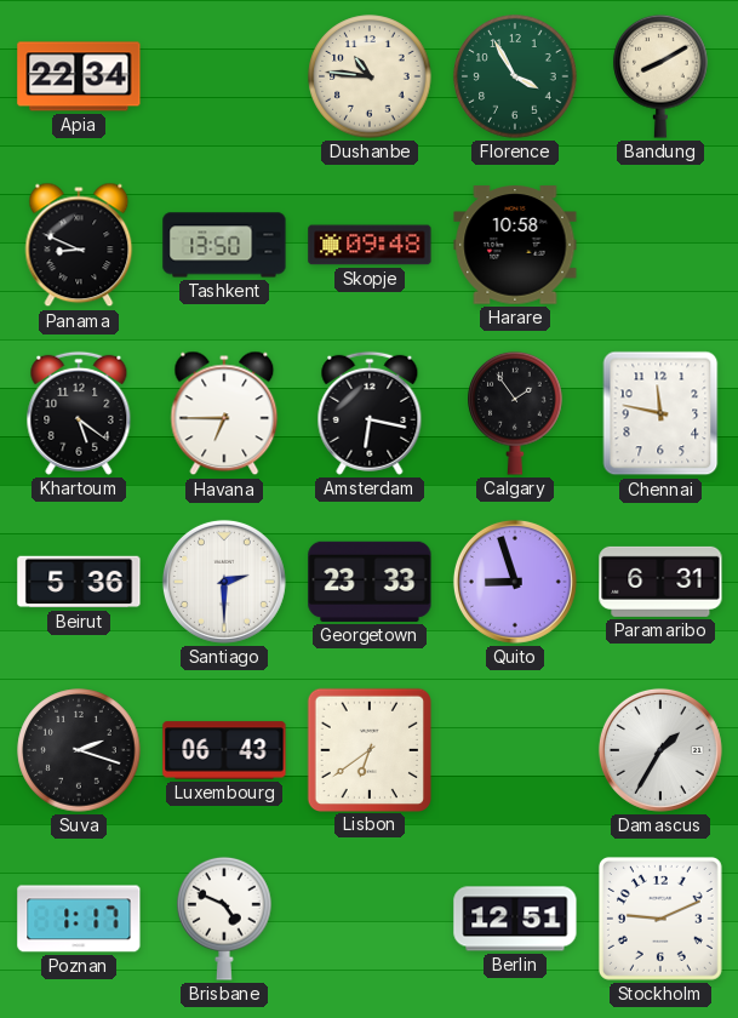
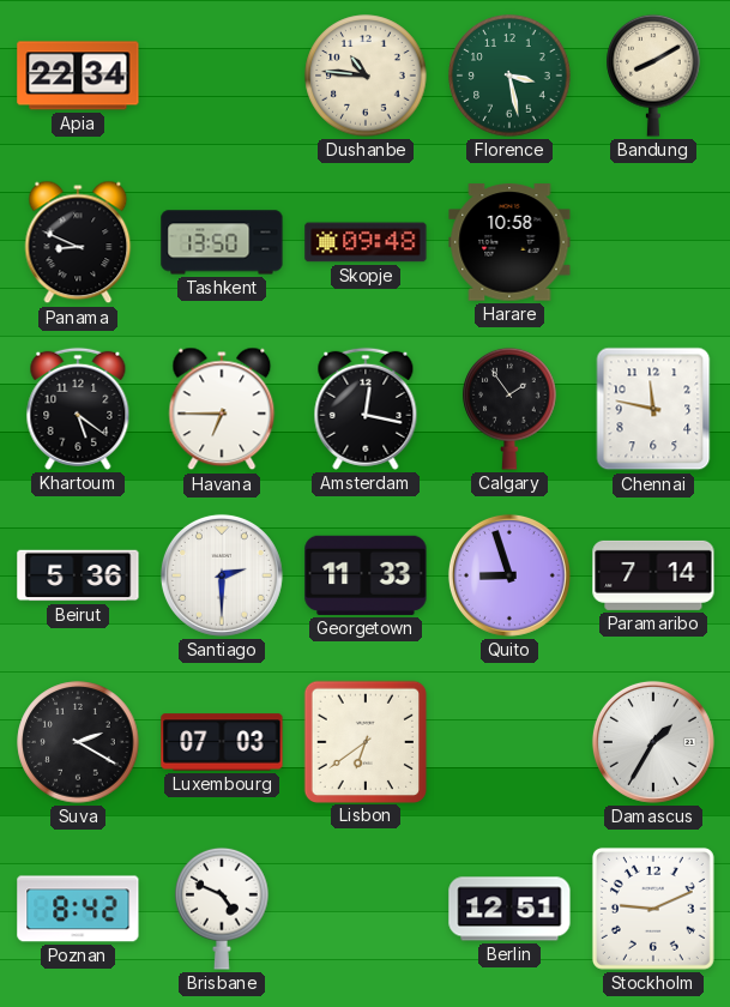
Florence: 3:55 -> 3:28
Amsterdam: 6:17 -> 12:17
Georgetown: 23:33 -> 11:33
Paramaribo: 6:31 -> 7:14
Suva: 2:18 -> 2:20
Luxembourg: 06:43 -> 07:03
Poznan: 1:17 -> 8:42
